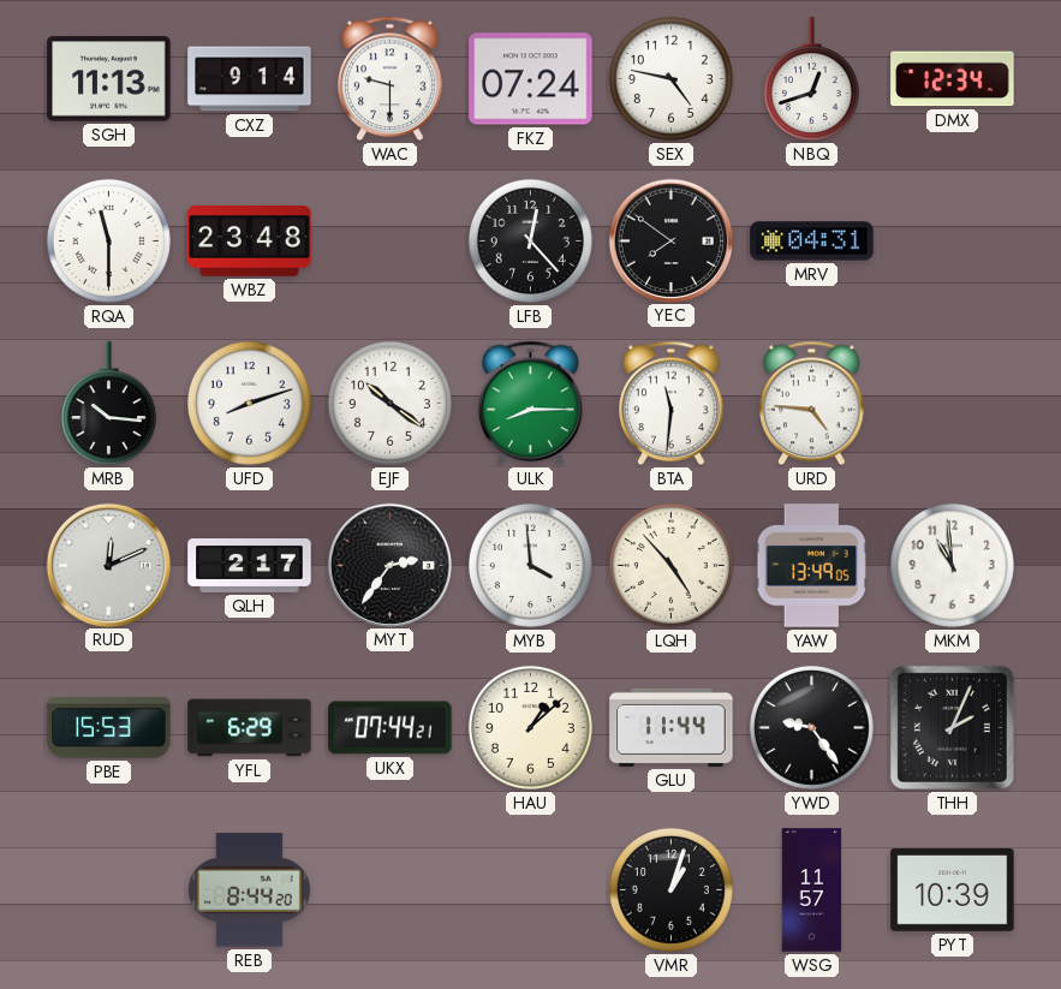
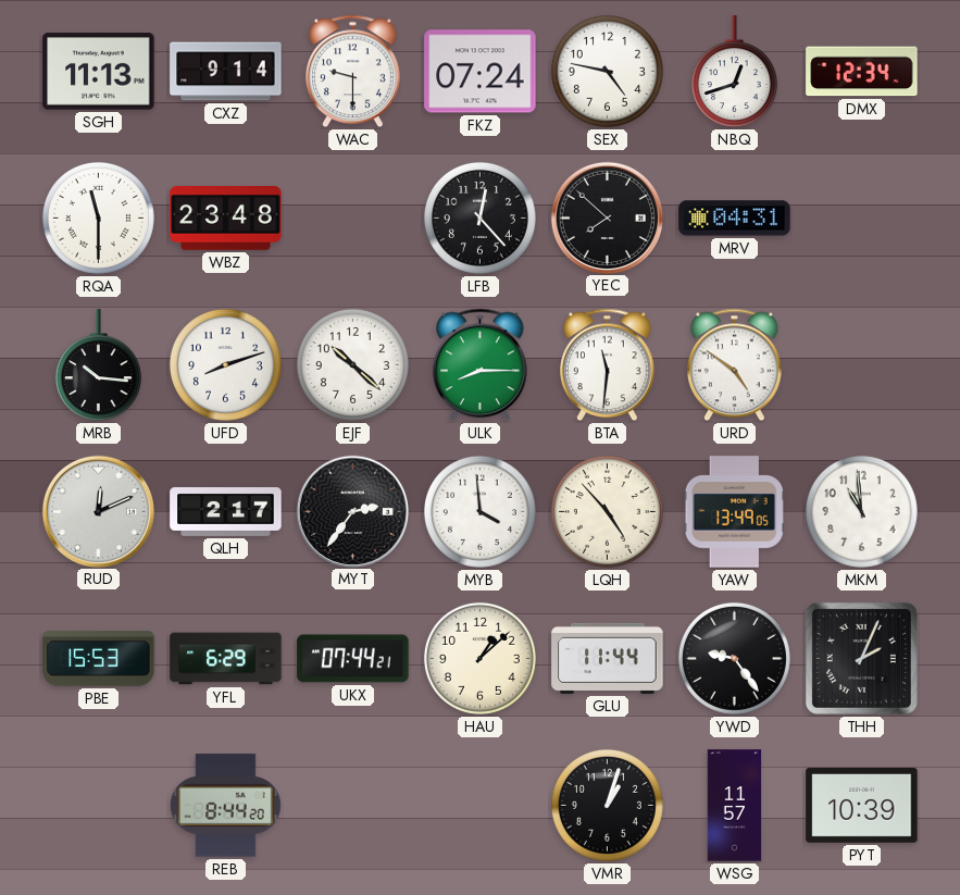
YEC: 7:51 -> 7:52
EJF: 10:21 -> 10:22
URD: 4:46 -> 4:51
